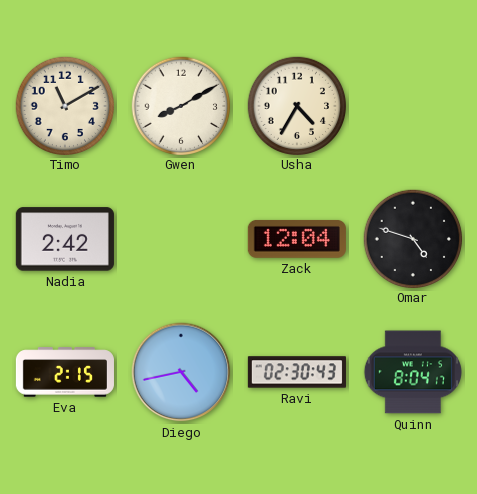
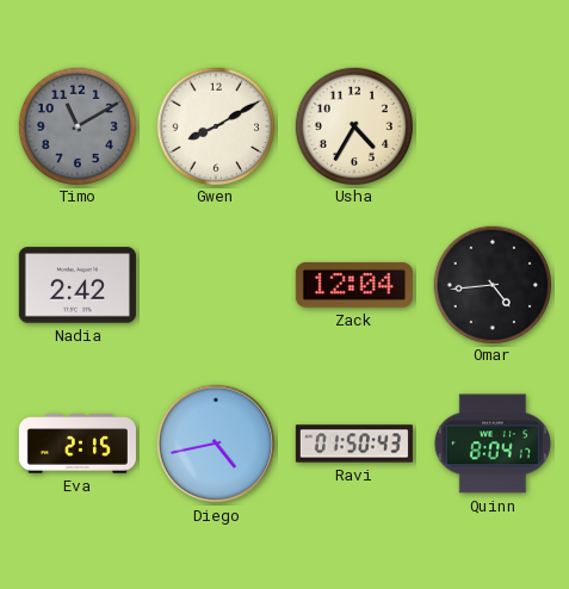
Timo dial: cream -> grey
Omar: 4:48 -> 4:44
Ravi: 02:30 -> 01:50
